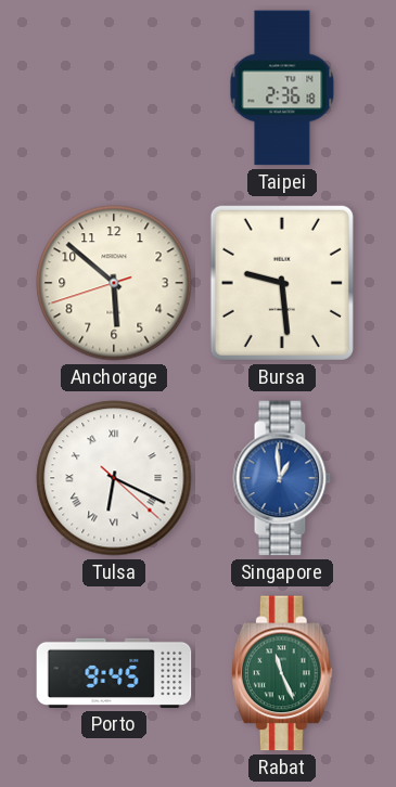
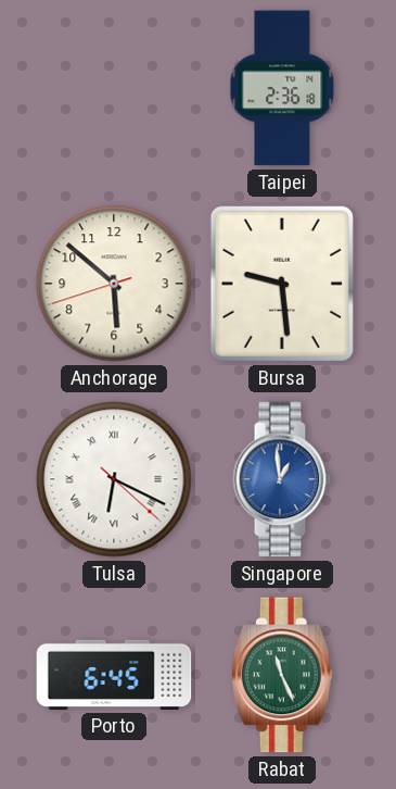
Porto: 9:45 -> 6:45
